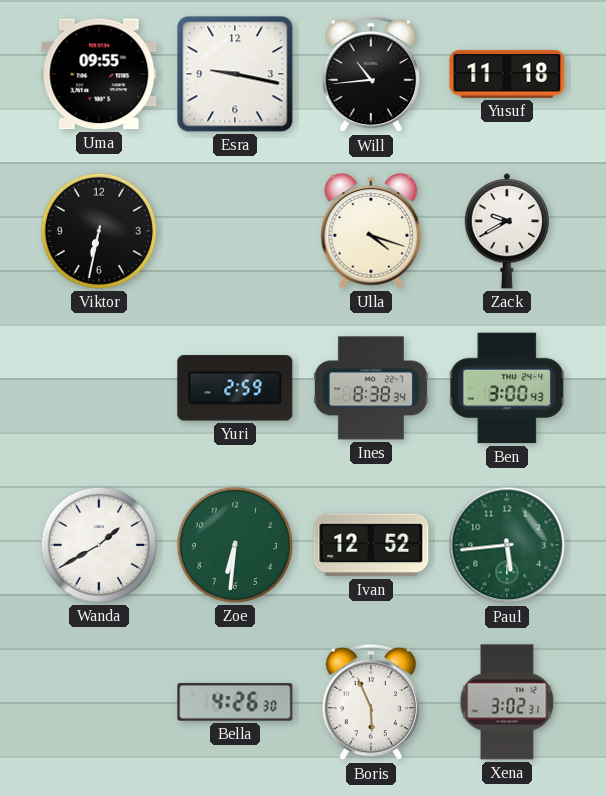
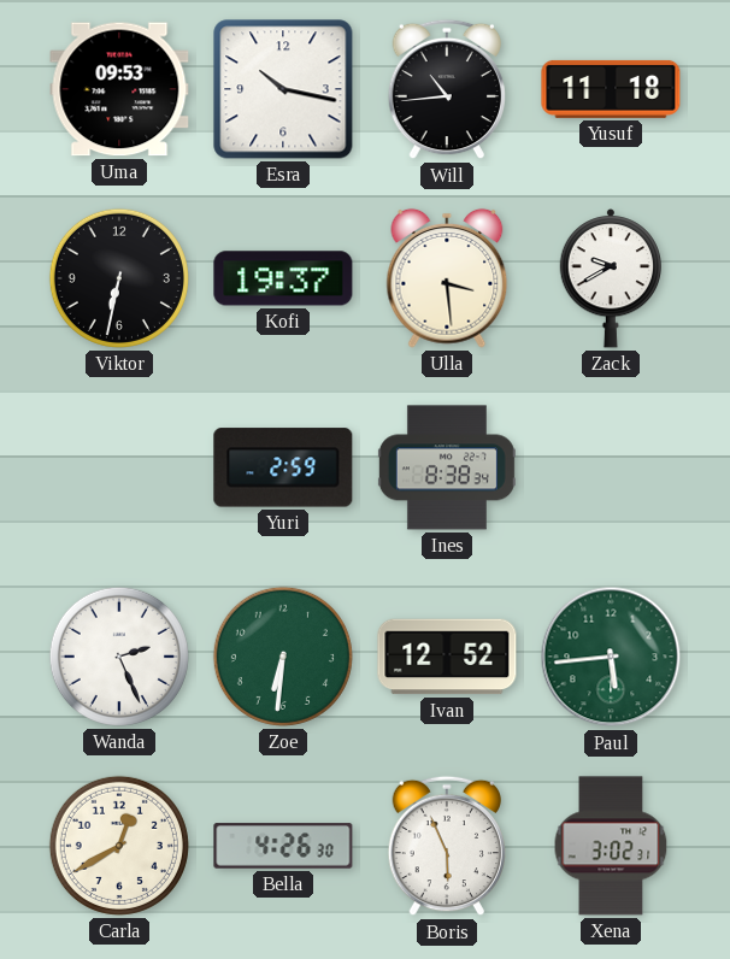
Uma: 09:55 -> 09:53
Esra: 9:17 -> 10:17
Kofi: none -> 19:37
Ulla: 4:18 -> 3:29
Ben: 3:00 -> none
Wanda: 1:40 -> 2:26
Carla: none -> 12:40
